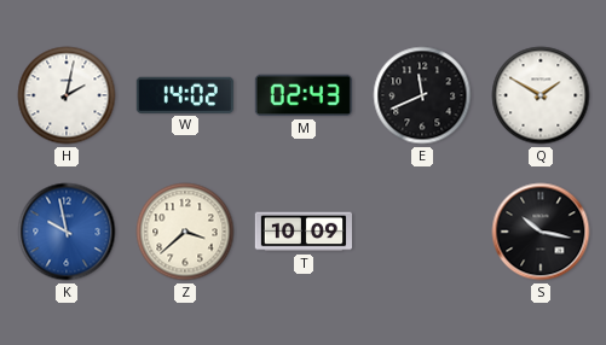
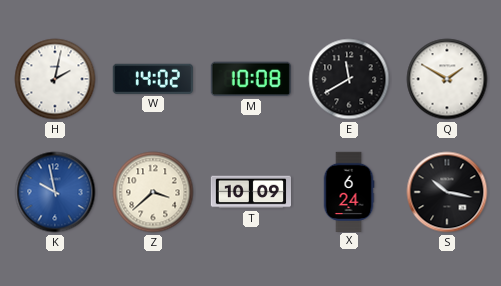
M: 02:43 -> 10:08
E: 11:41 -> 11:40
X: none -> 6:24
